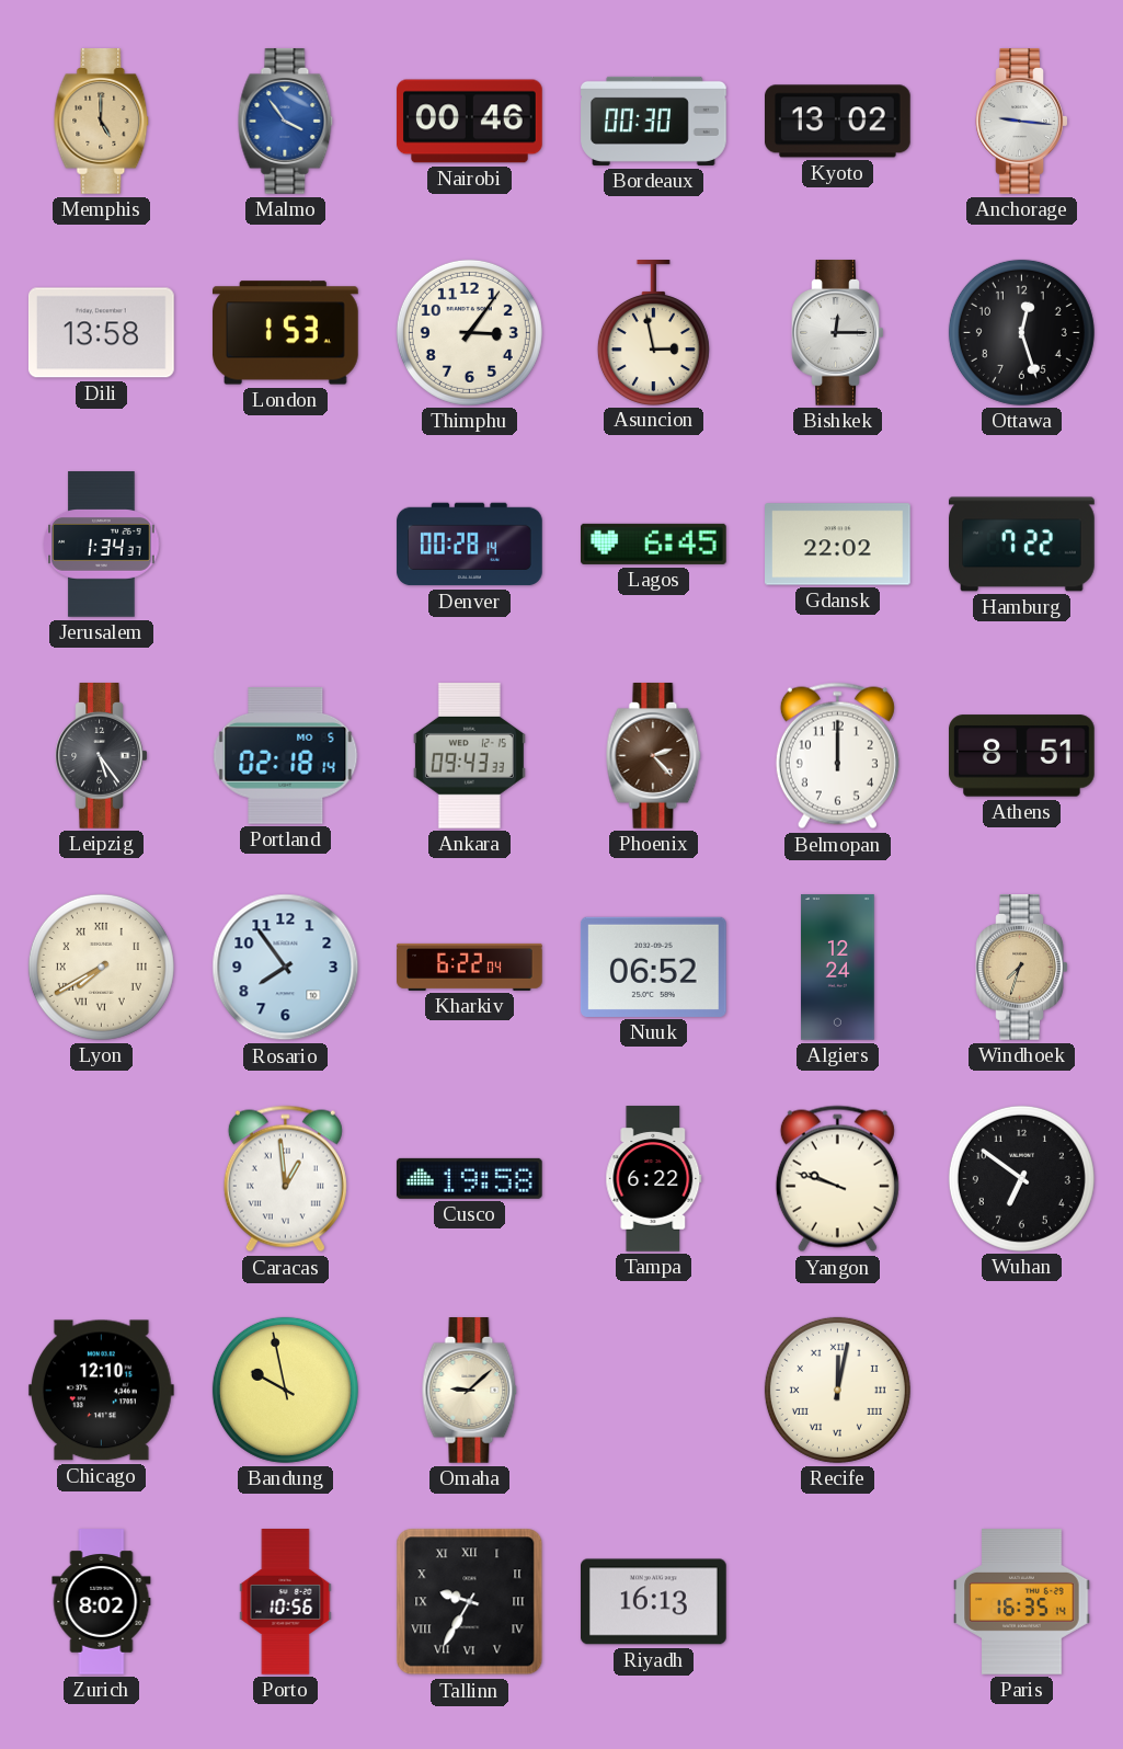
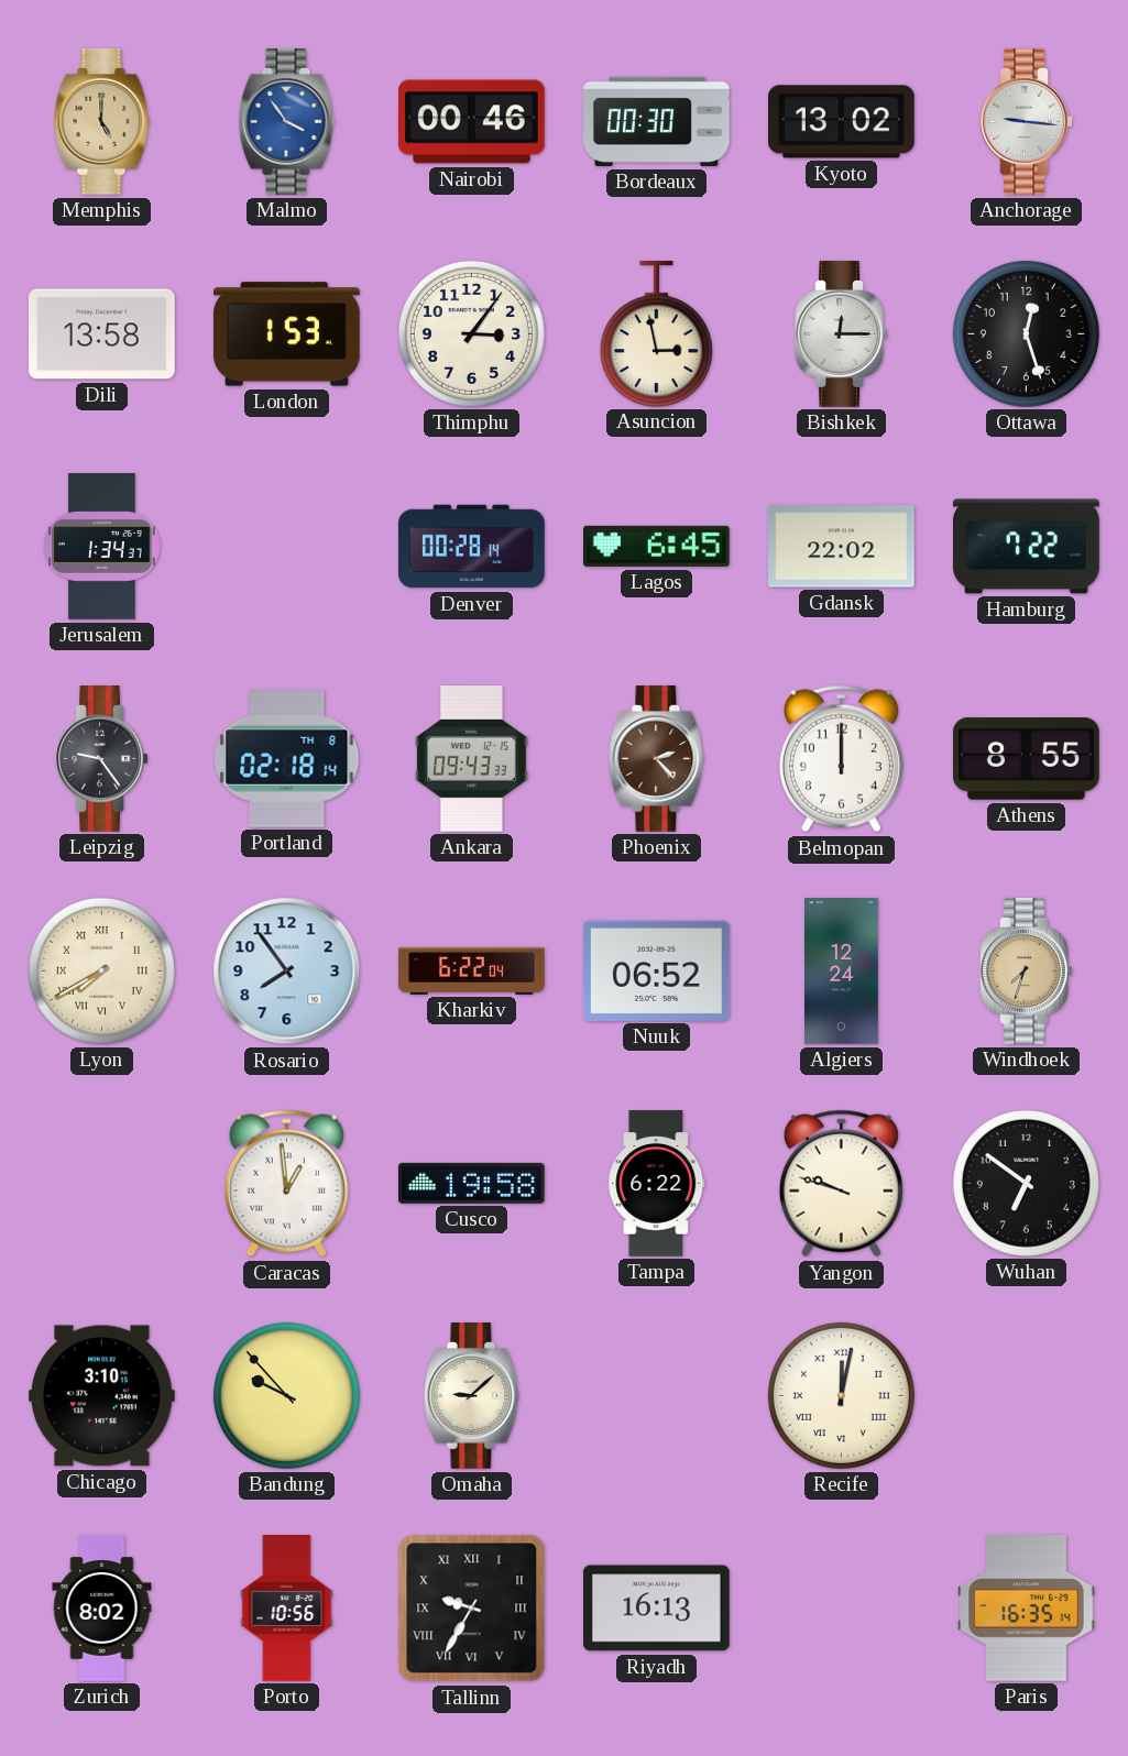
Leipzig: 5:24 -> 9:24
Portland date: MO 5 -> TH 8
Athens: 8:51 -> 8:55
Chicago: 12:10 -> 3:10
Bandung: 9:58 -> 9:53
